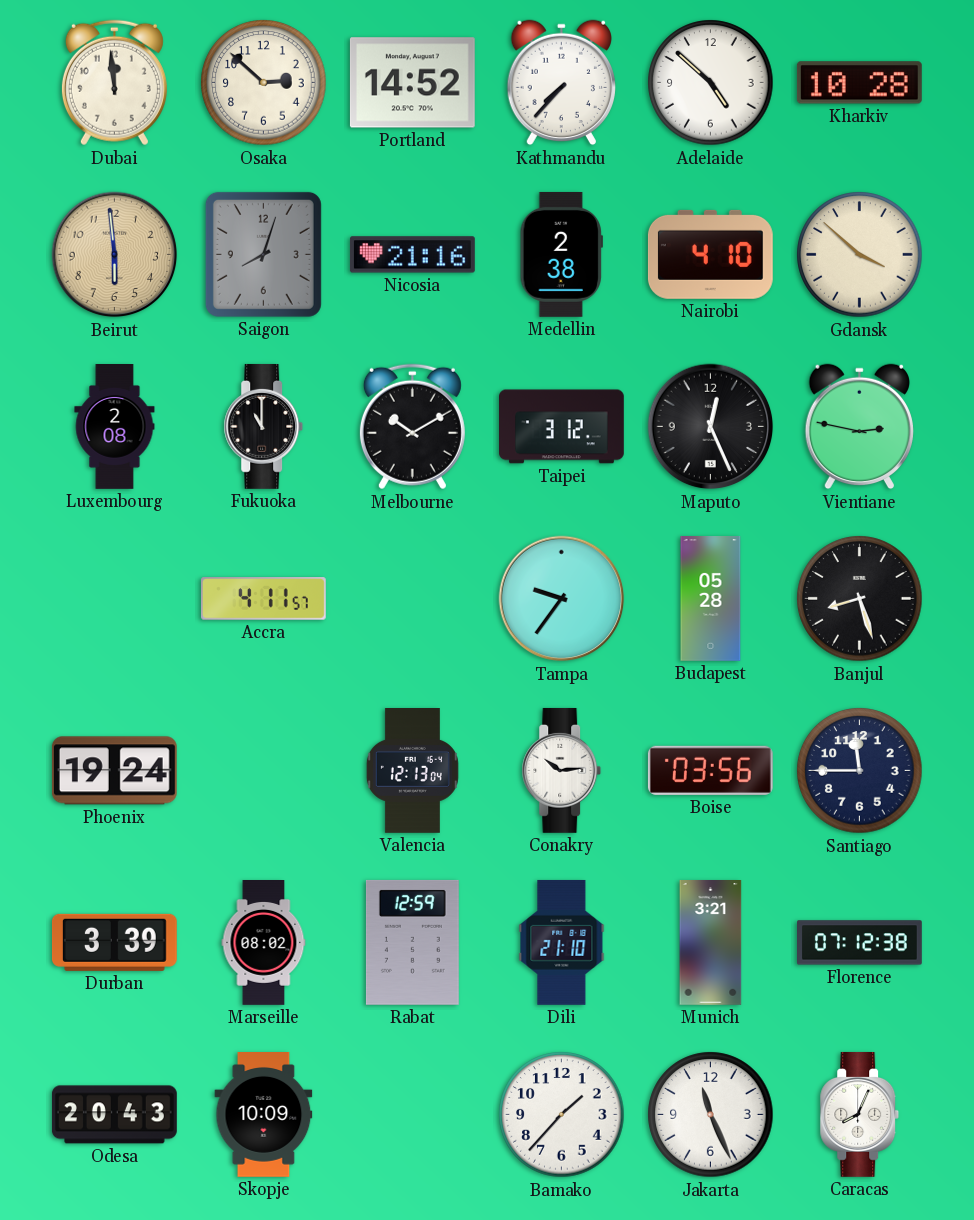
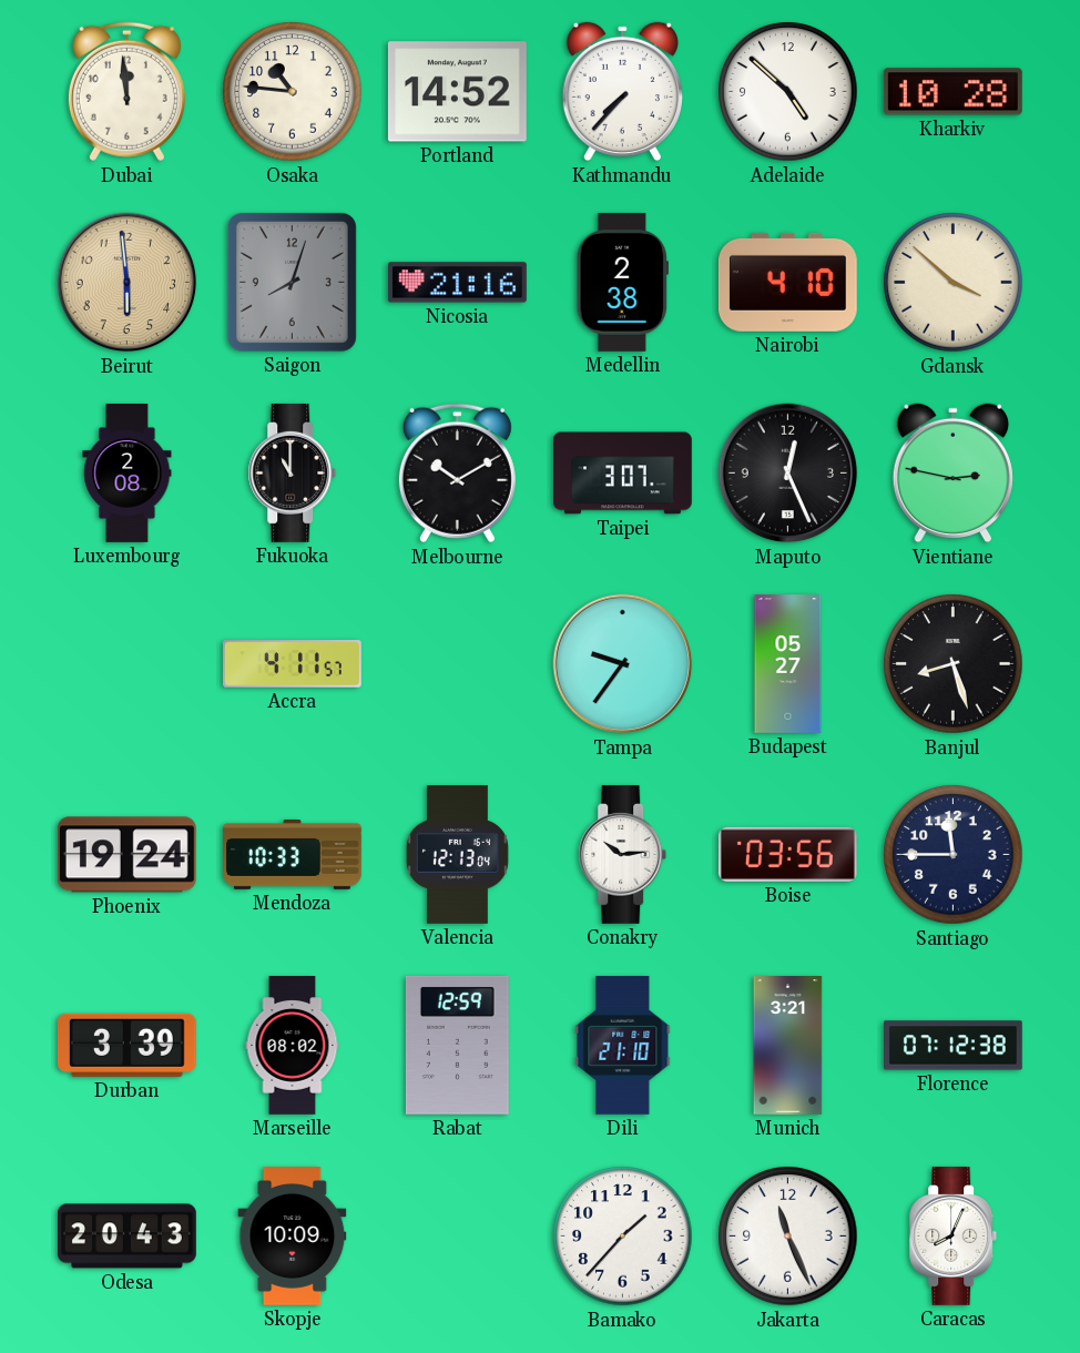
Osaka: 2:52 -> 10:46
Taipei: 3:12 -> 3:07
Budapest: 05:28 -> 05:27
Mendoza: none -> 10:33
